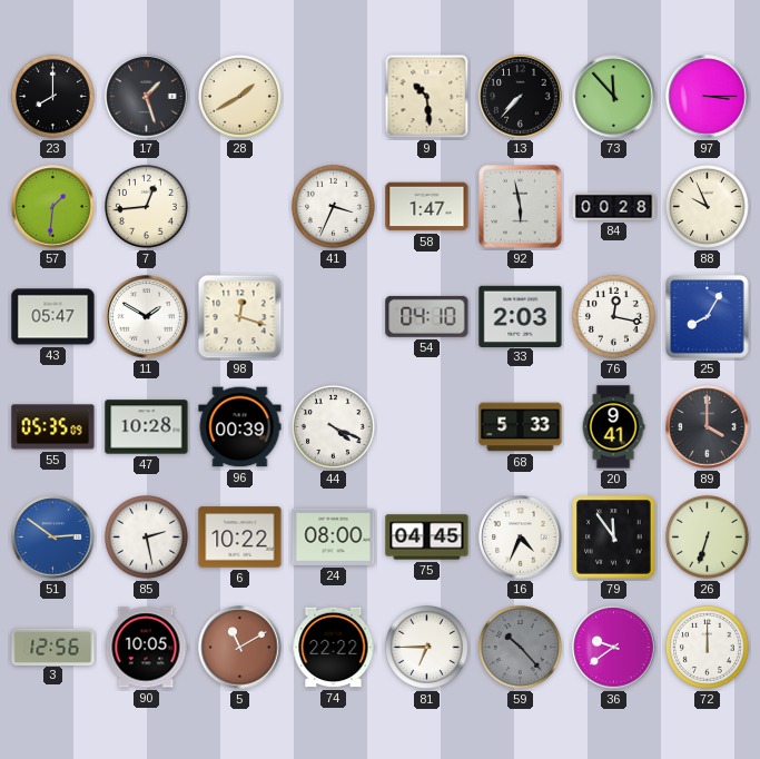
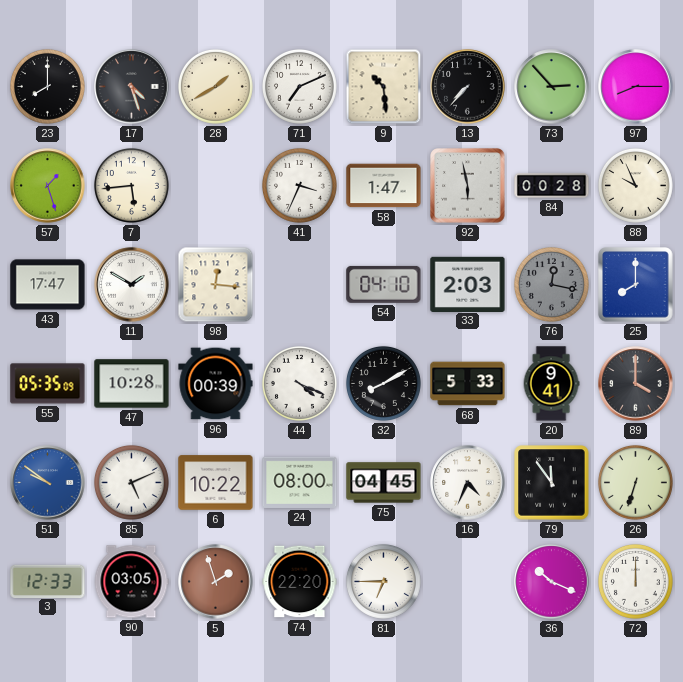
17: 1:27 -> 4:27
71: none -> 7:11
73: 11:53 -> 2:53
97: 3:15 -> 8:15
57: 1:31 -> 1:27
7: 12:44 -> 5:44
43: 05:47 -> 17:47
98: 12:18 -> 12:16
76 dial: white -> grey
25: 8:05 -> 8:00
32: none -> 8:10
51: 2:51 -> 9:51
85: 2:28 -> 5:11
3: 12:56 -> 12:33
90: 10:05 -> 03:05
5: 11:10 -> 1:57
74: 22:22 -> 22:20
59: 10:23 -> none
36: 9:39 -> 10:19
